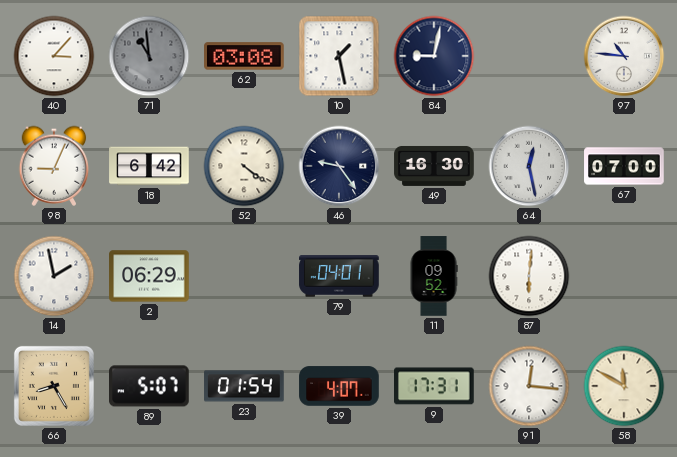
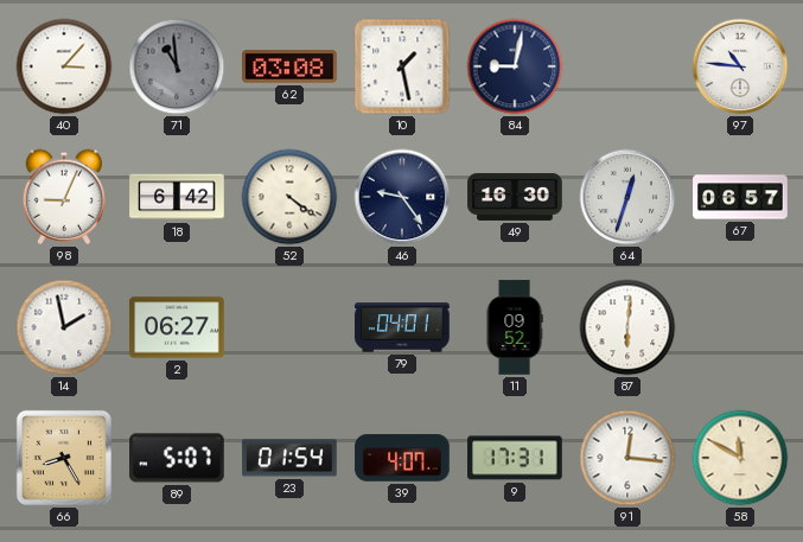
64: 12:28 -> 12:33
67: 07:00 -> 06:57
2: 06:29 -> 06:27
